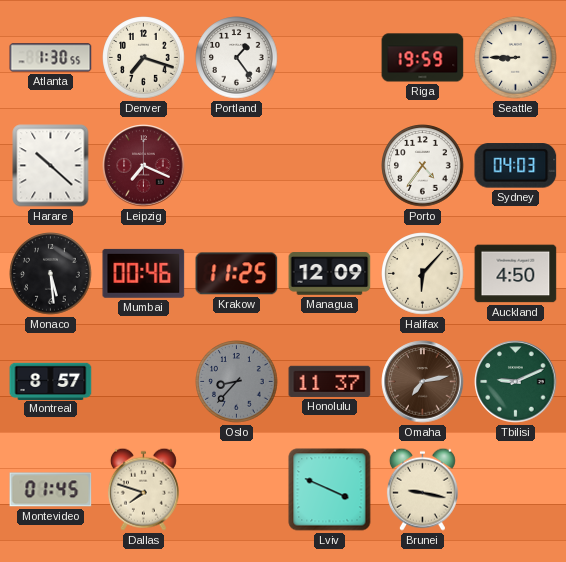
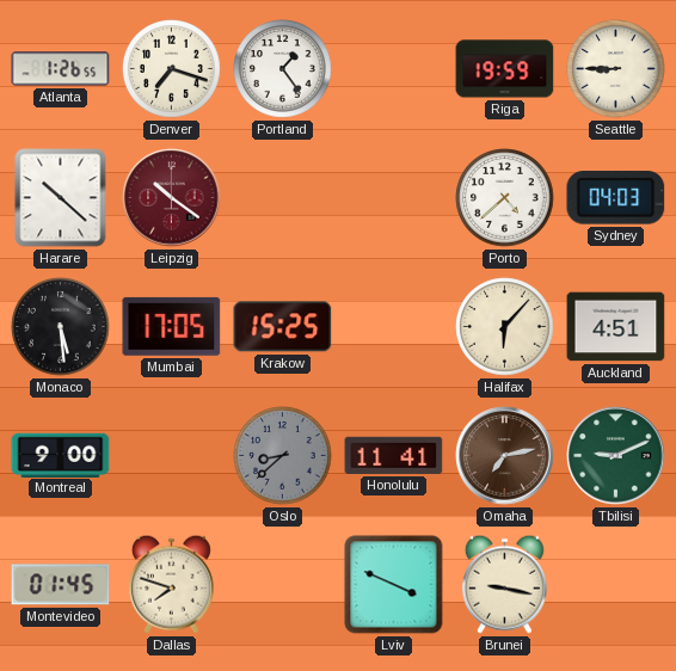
Atlanta: 1:30 -> 1:26
Leipzig: 7:19 -> 10:21
Porto: 4:36 -> 4:38
Mumbai: 00:46 -> 17:05
Krakow: 11:25 -> 15:25
Managua: 12:09 -> none
Auckland: 4:50 -> 4:51
Montreal: 8:57 -> 9:00
Oslo: 8:37 -> 8:38
Honolulu: 11:37 -> 11:41
